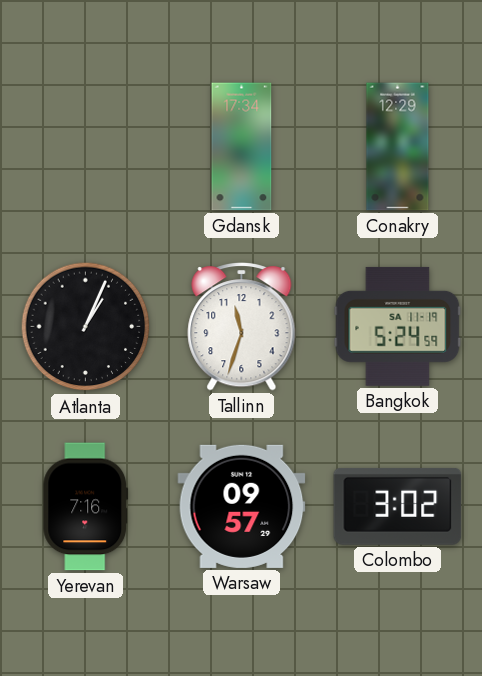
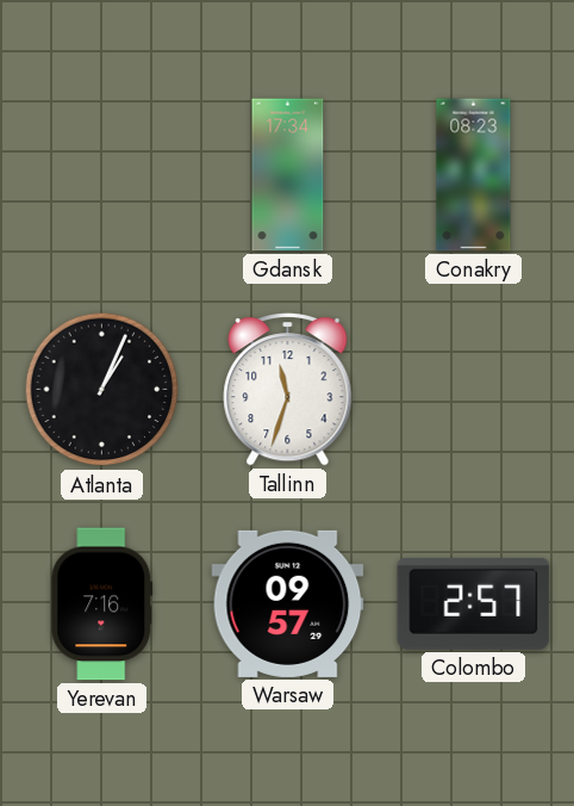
Conakry: 12:29 -> 08:23
Bangkok: 5:24 -> none
Colombo: 3:02 -> 2:57
